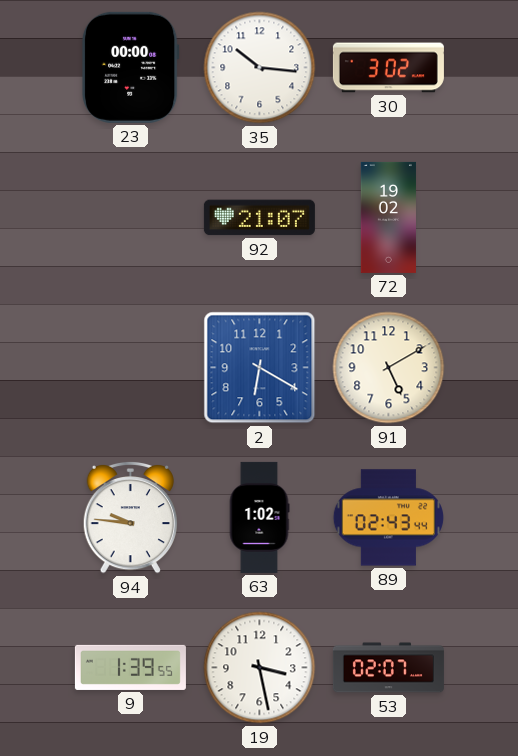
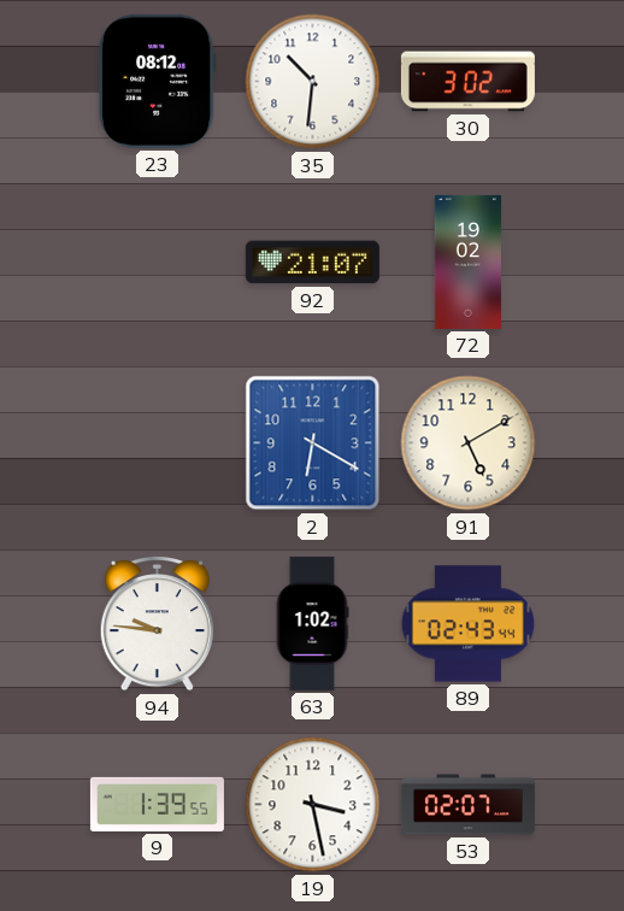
23: 00:00 -> 08:12
35: 10:16 -> 10:31
